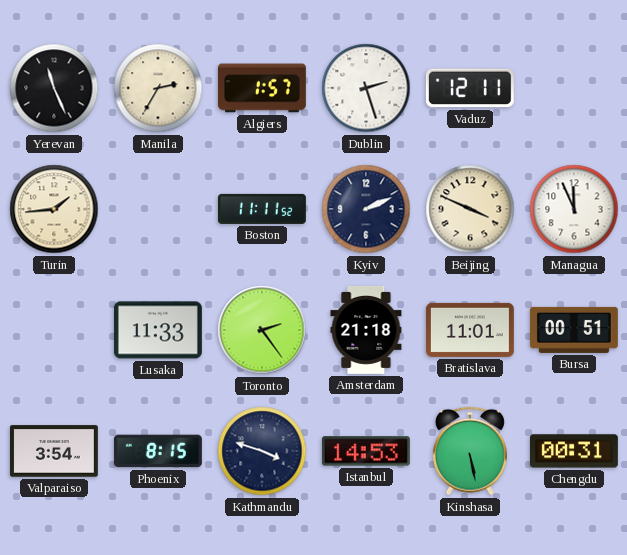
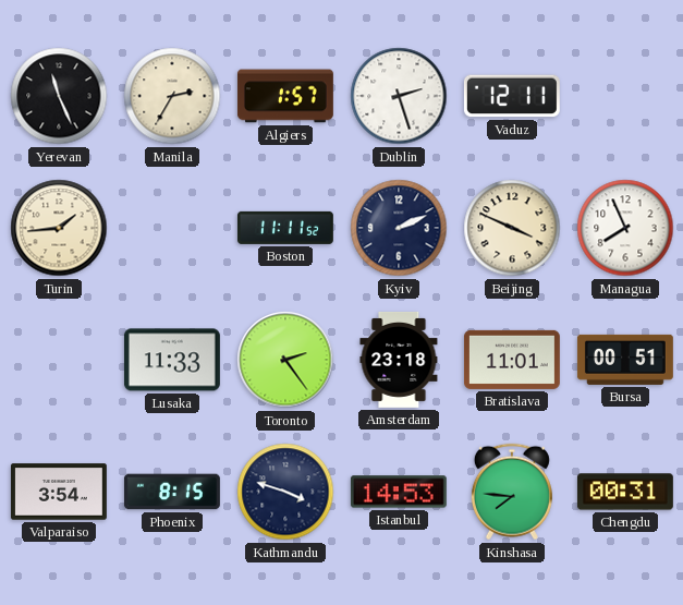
Managua: 11:56 -> 7:56
Amsterdam: 21:18 -> 23:18
Kinshasa: 5:28 -> 7:46
